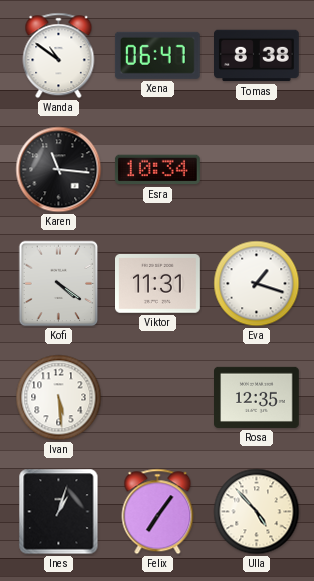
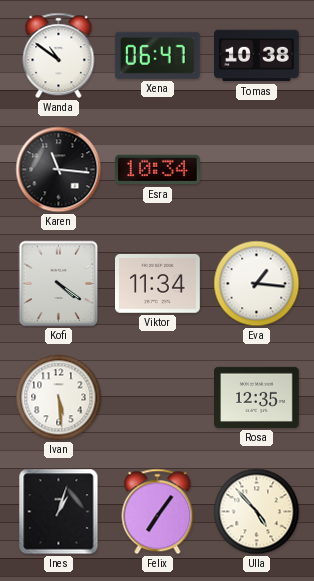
Tomas: 8:38 -> 10:38
Viktor: 11:31 -> 11:34
Eva: 1:18 -> 1:16
